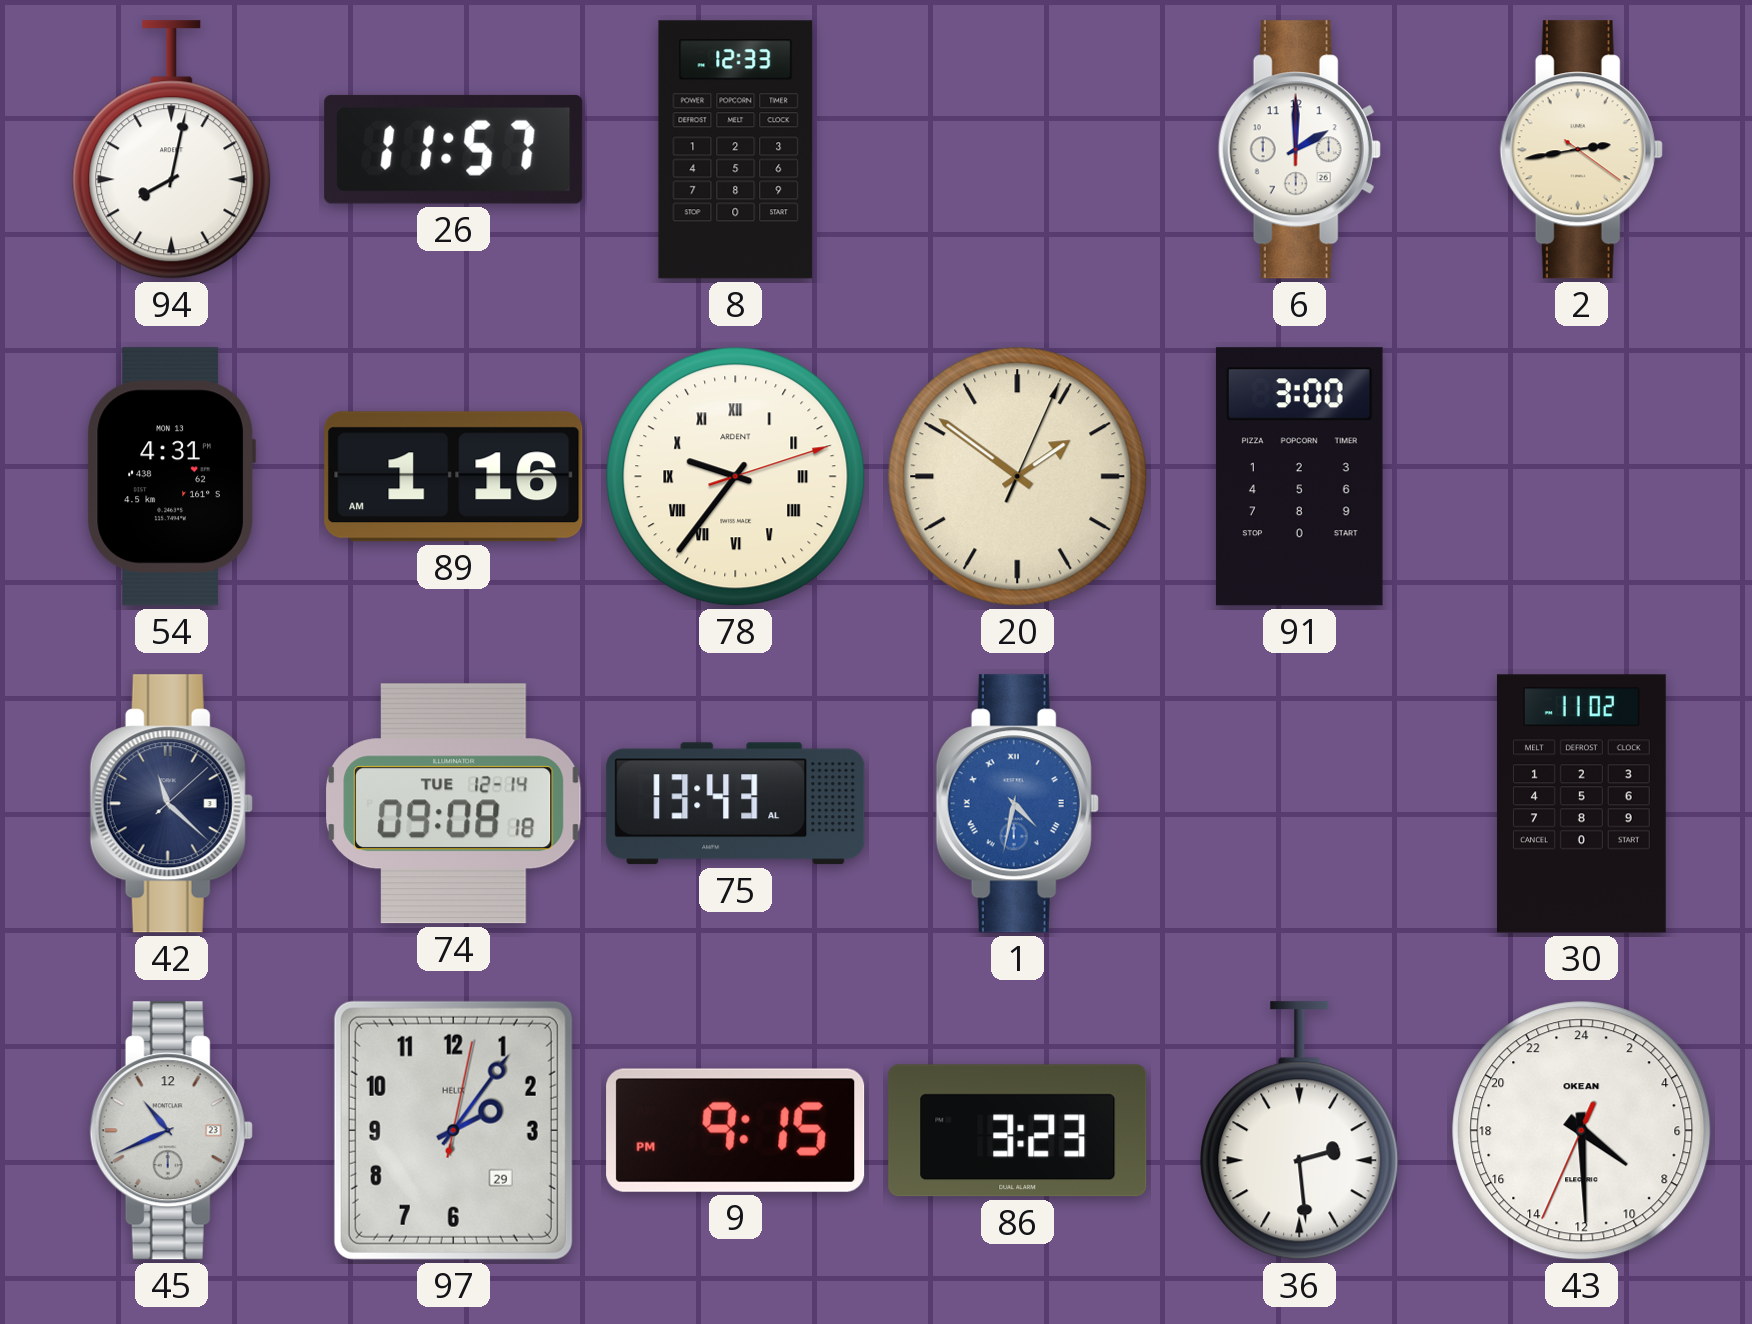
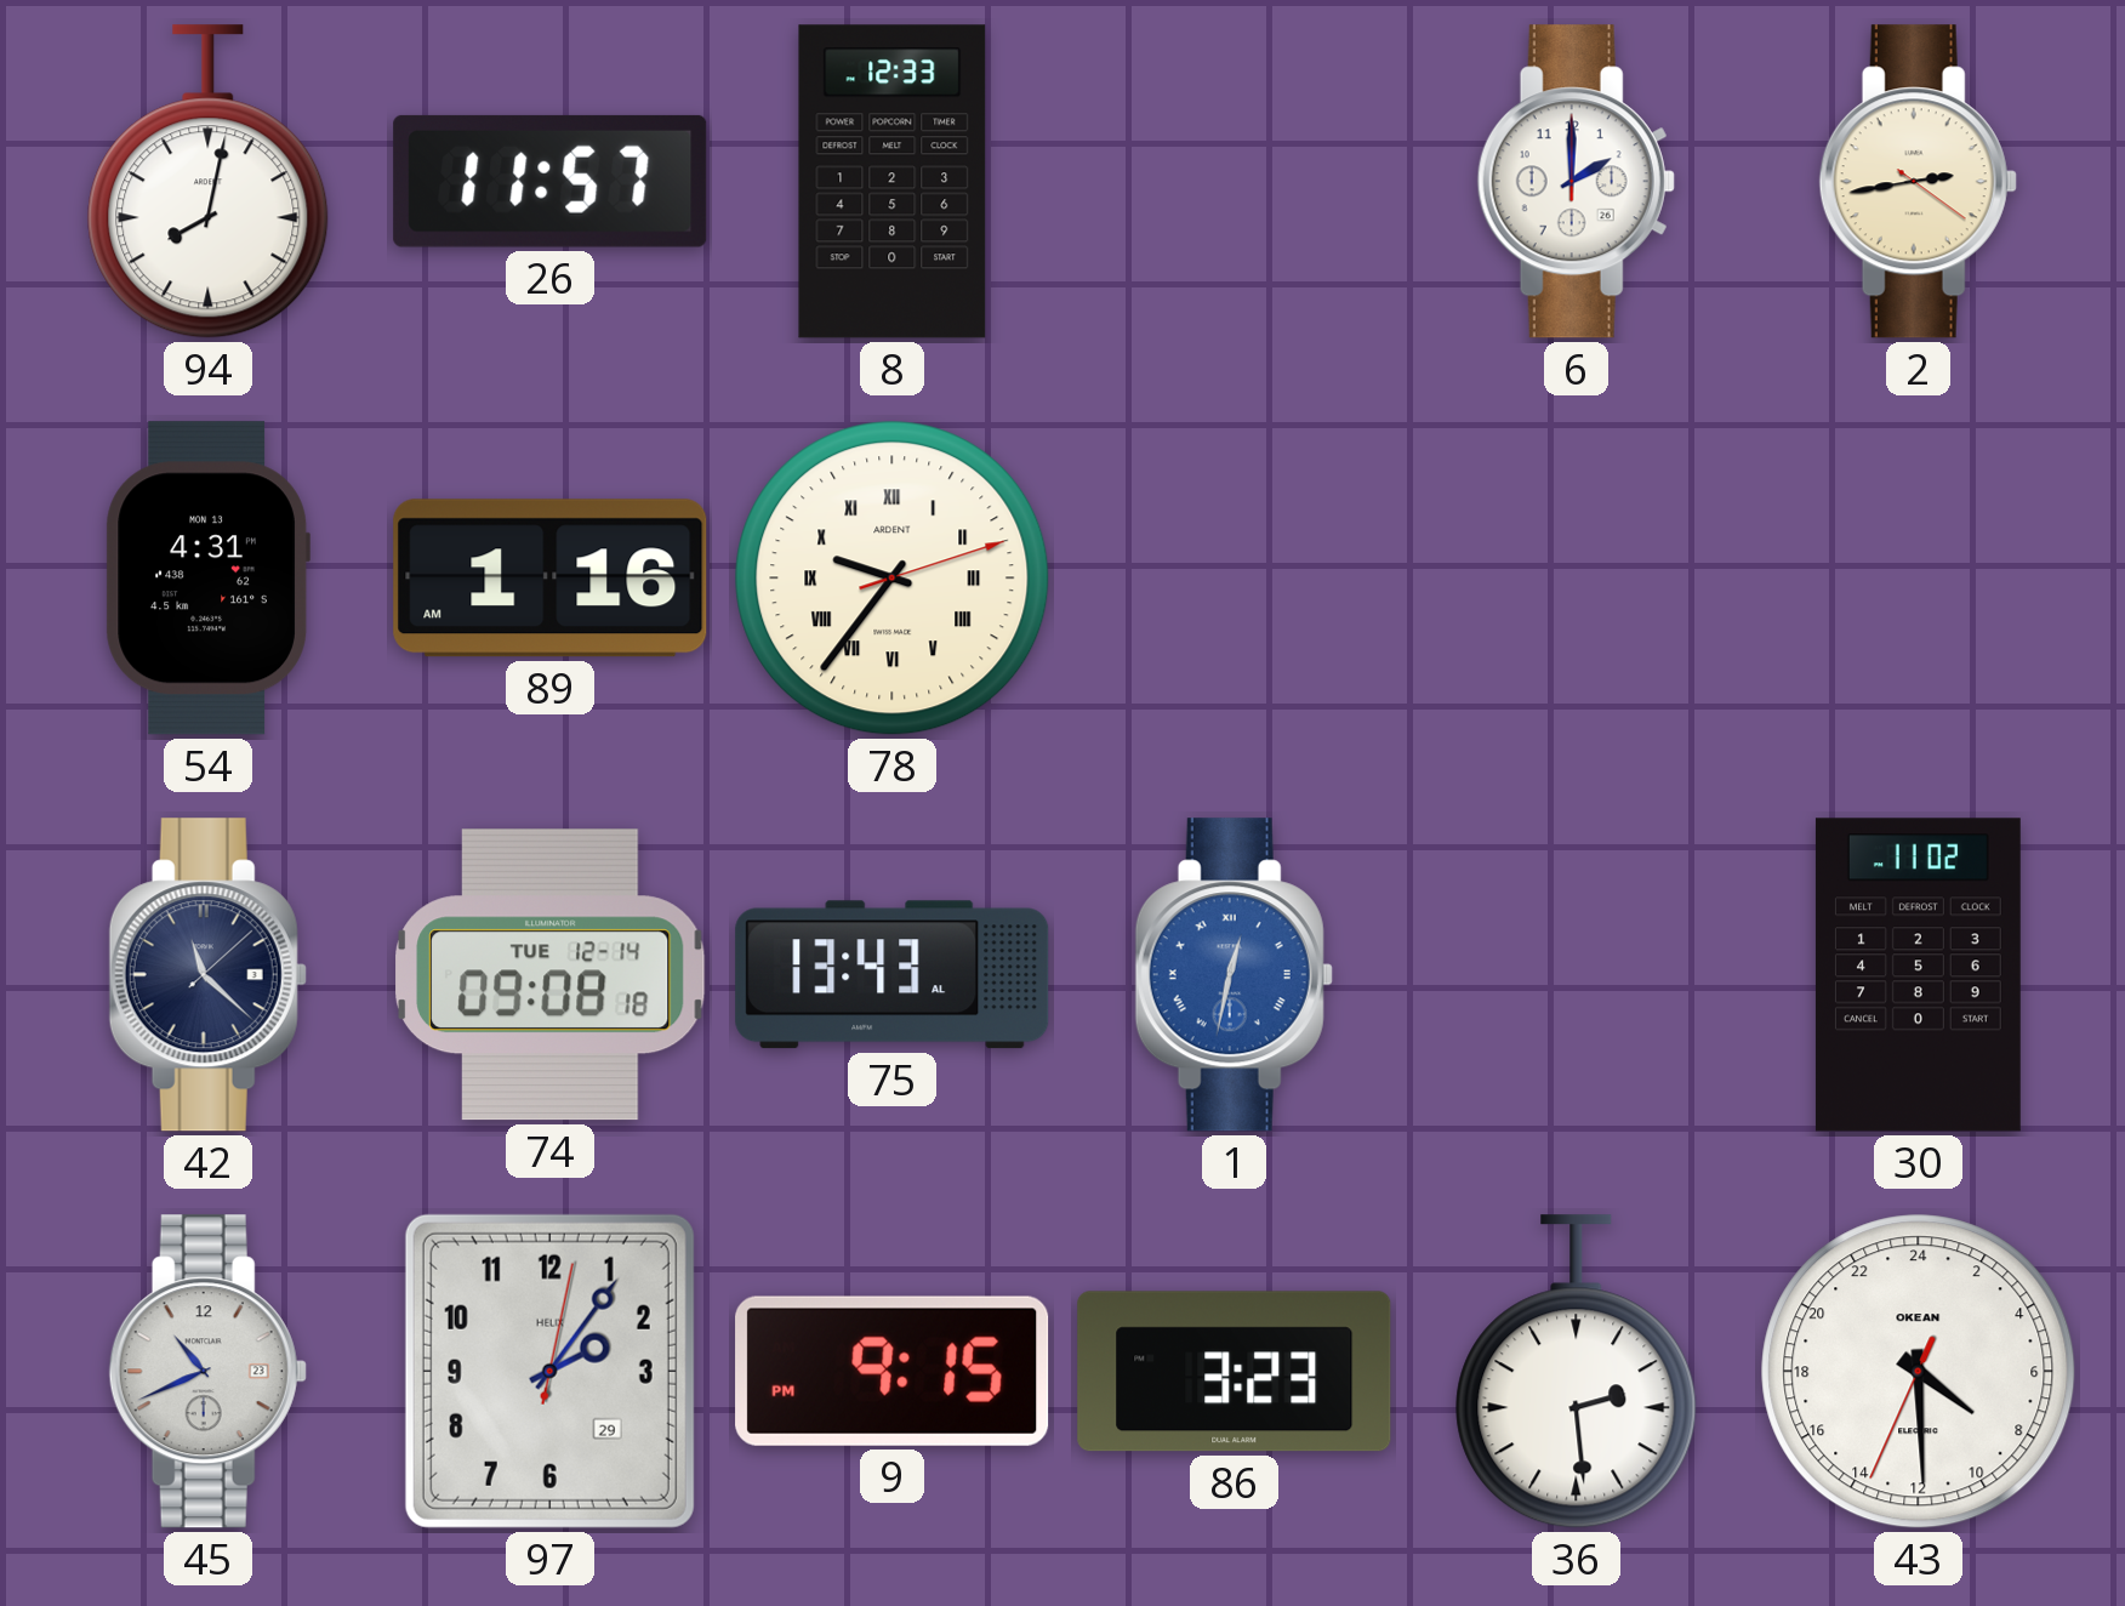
20: 1:51 -> none
91: 3:00 -> none
1: 4:32 -> 12:32
